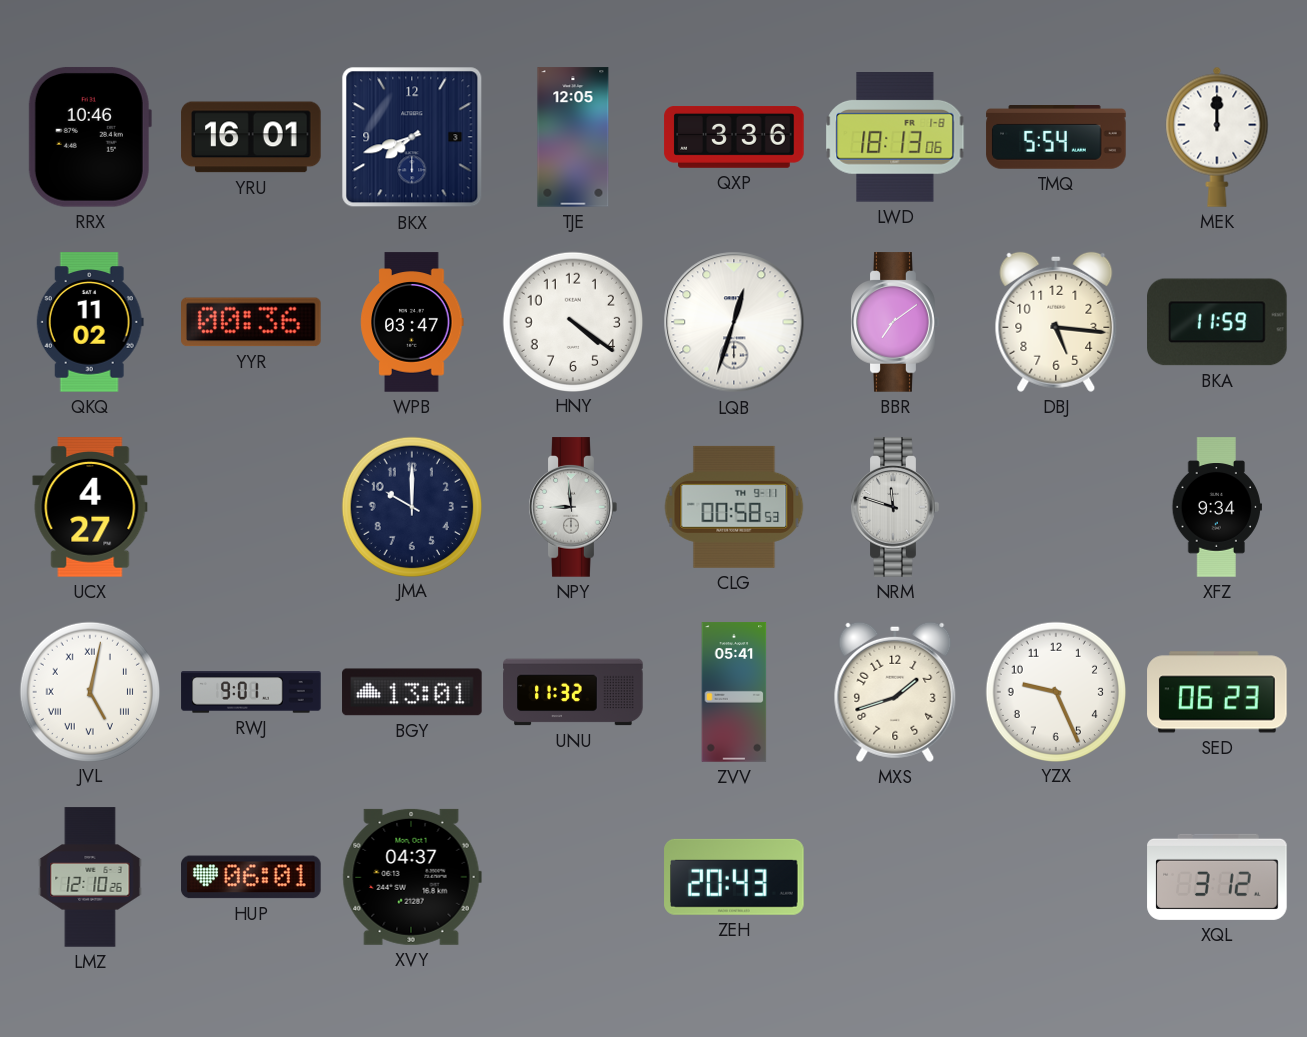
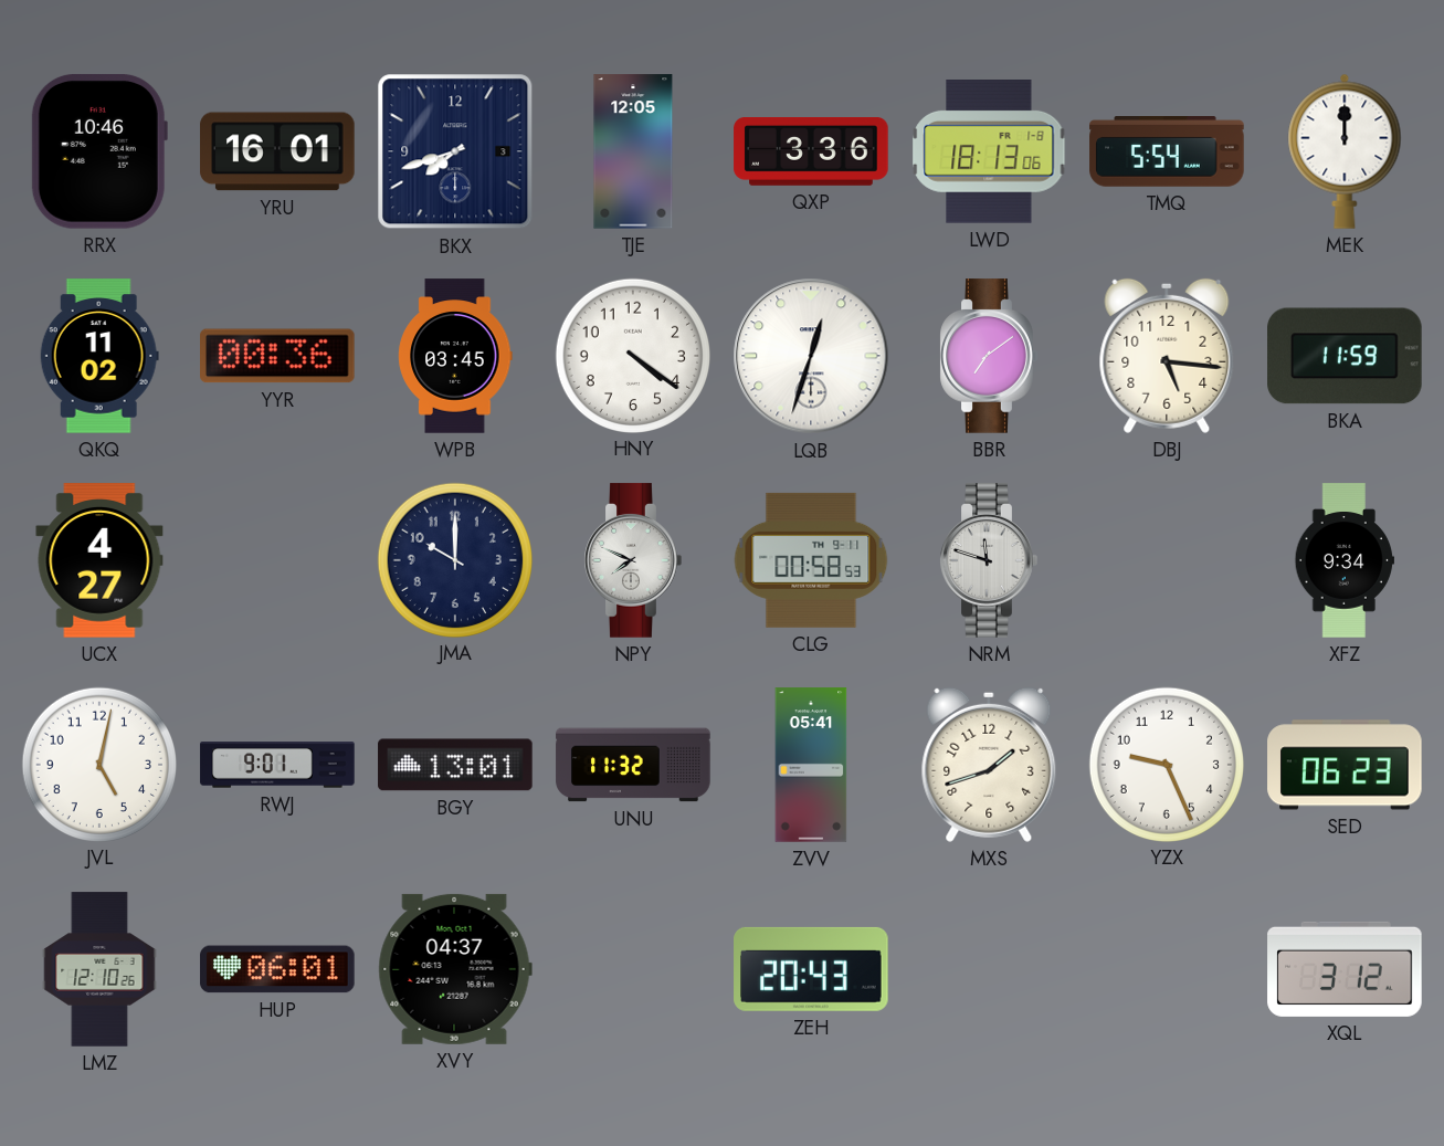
WPB: 03:47 -> 03:45
NPY: 8:59 -> 7:49
JVL numerals: Roman -> Arabic
